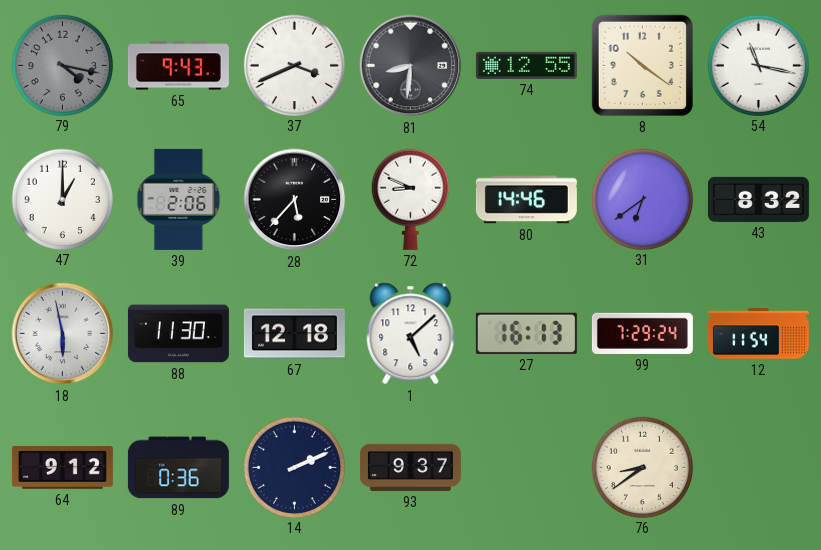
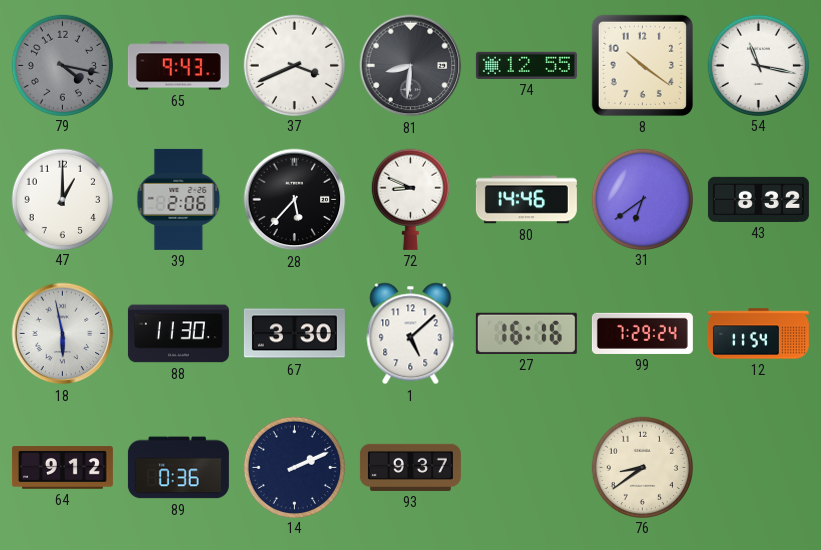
67: 12:18 -> 3:30
27: 16:13 -> 16:16
